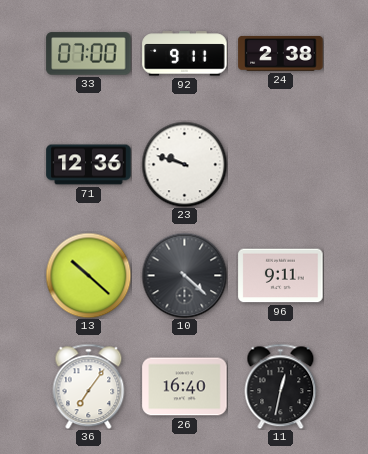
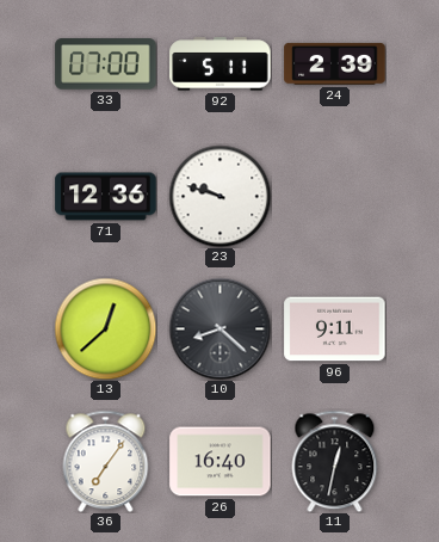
92: 9:11 -> 5:11
24: 2:38 -> 2:39
13: 10:22 -> 12:38
10: 4:22 -> 8:22
